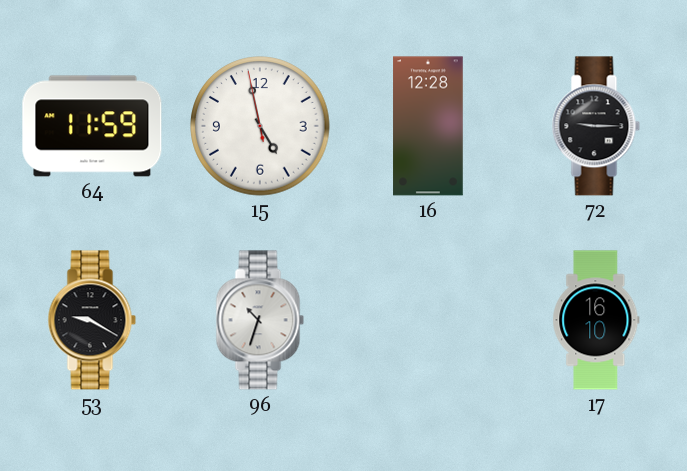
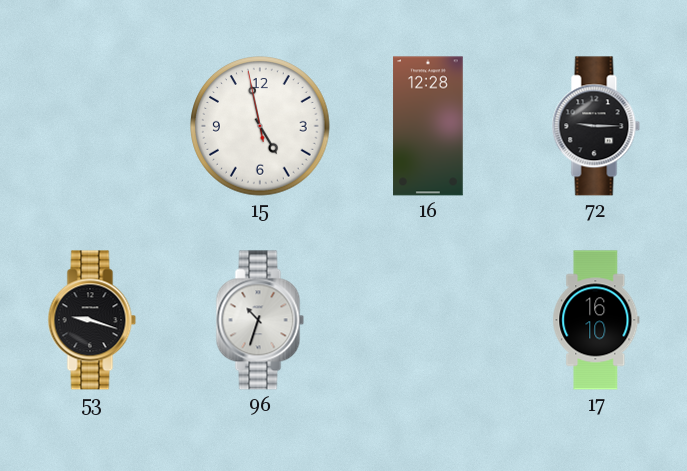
64: 11:59 -> none
53: 9:20 -> 9:18
